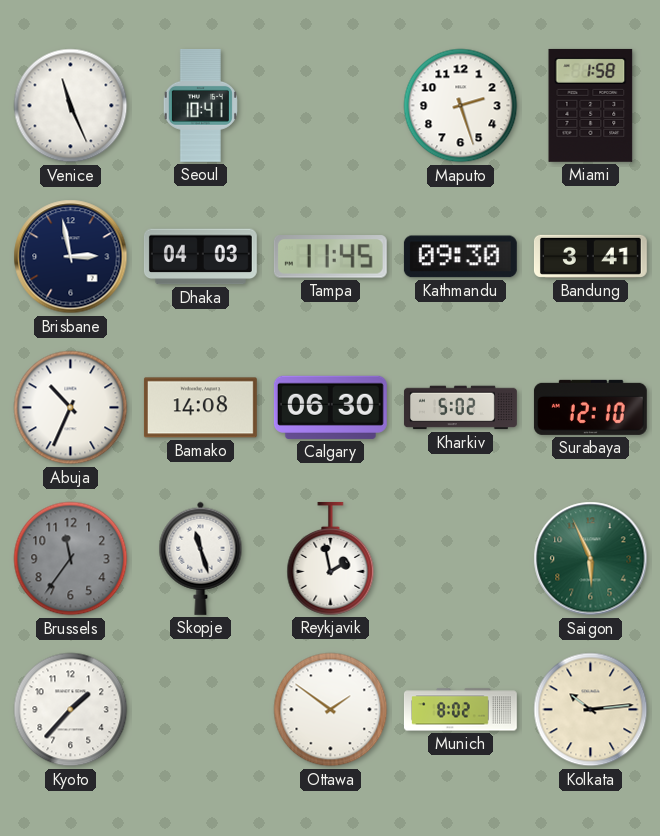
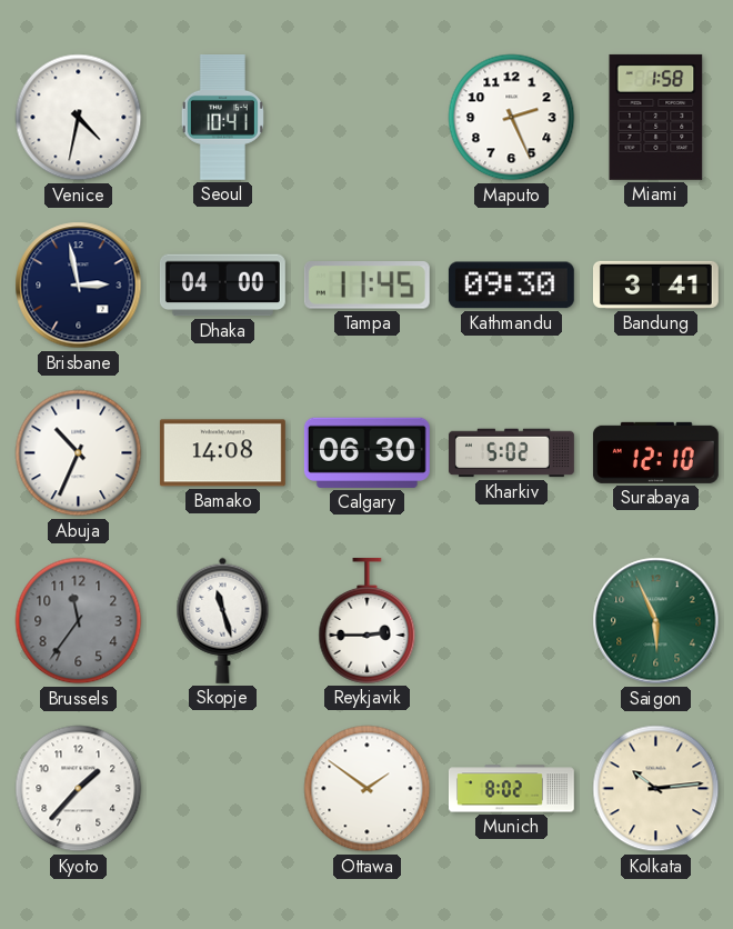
Venice: 11:26 -> 4:32
Maputo: 2:27 -> 2:26
Dhaka: 04:03 -> 04:00
Reykjavik: 1:58 -> 2:45
